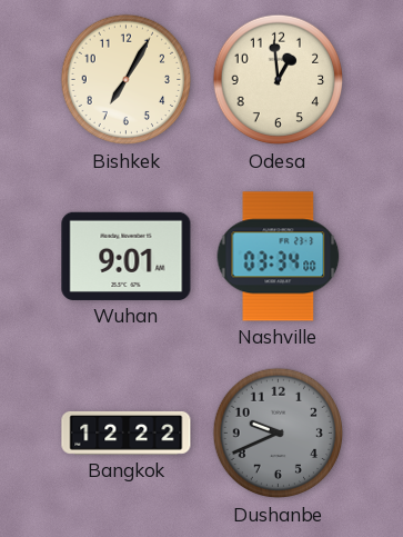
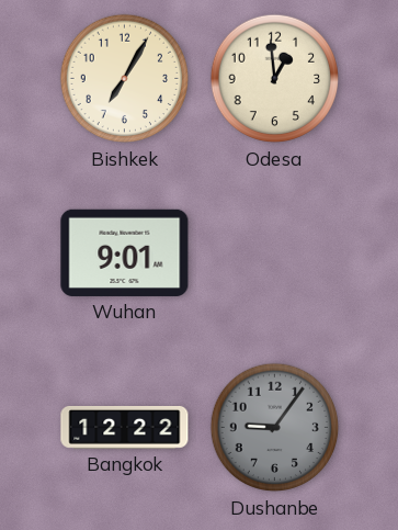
Nashville: 03:34 -> none
Dushanbe: 9:41 -> 9:06
